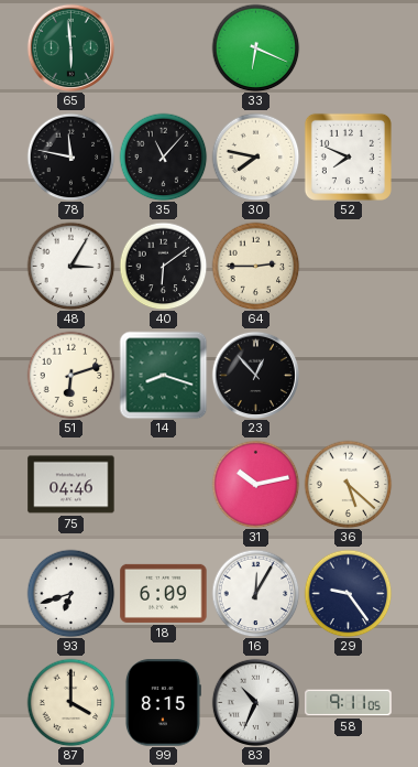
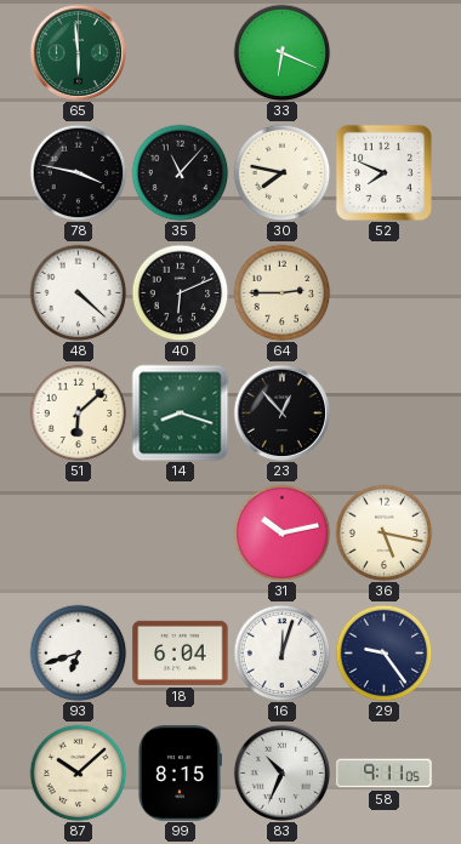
78: 11:47 -> 3:47
48: 3:05 -> 4:22
40: 6:09 -> 6:11
51: 6:12 -> 6:08
75: 04:46 -> none
36: 5:22 -> 5:17
18: 6:09 -> 6:04
16: 12:05 -> 12:03
87: 4:00 -> 10:08
